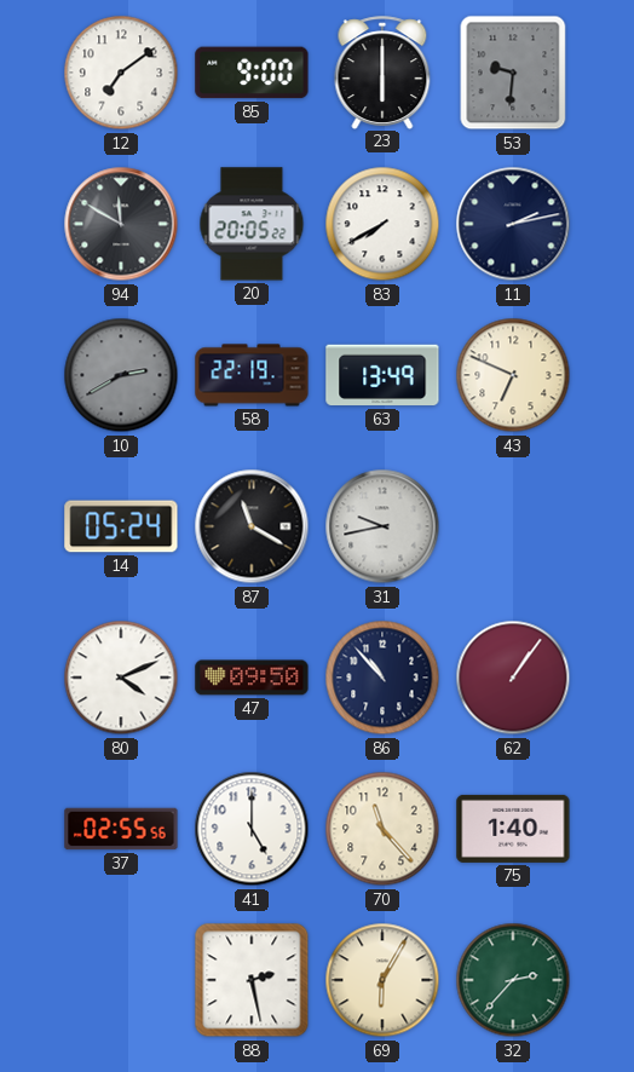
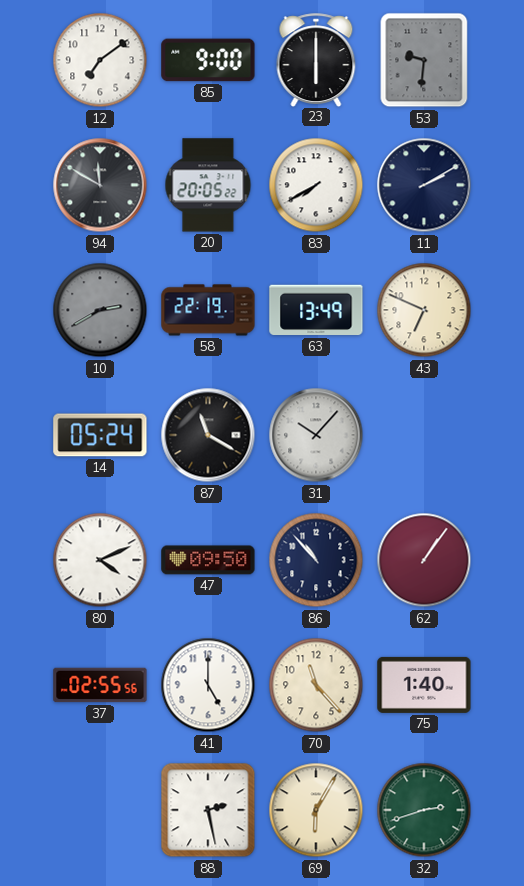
11: 2:13 -> 2:10
31: 9:43 -> 10:07
32: 2:37 -> 2:42
